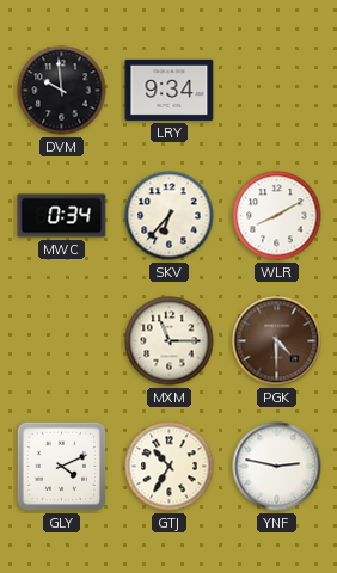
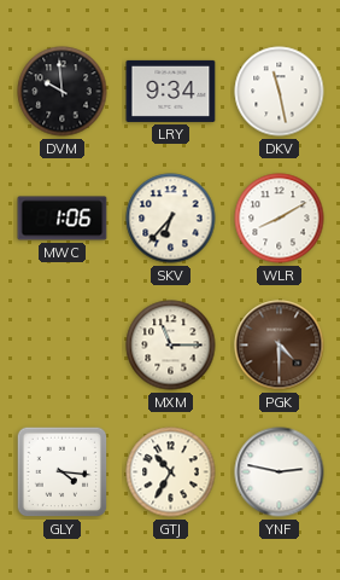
DKV: none -> 11:28
MWC: 0:34 -> 1:06
GLY: 4:11 -> 4:16
